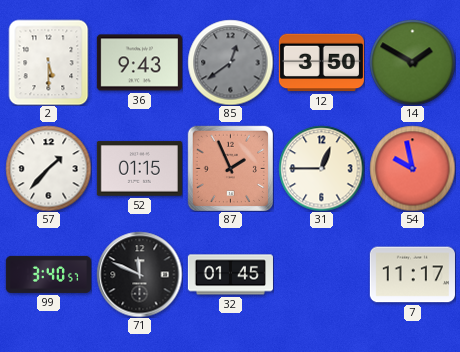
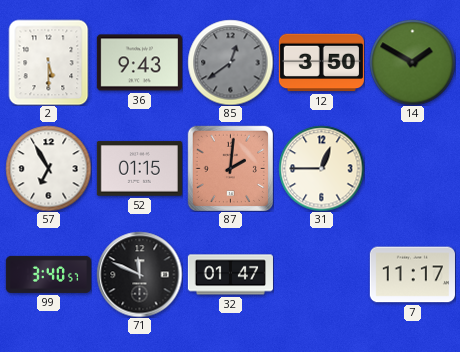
57: 1:37 -> 6:55
87: 1:56 -> 2:01
54: 9:58 -> none
32: 01:45 -> 01:47
